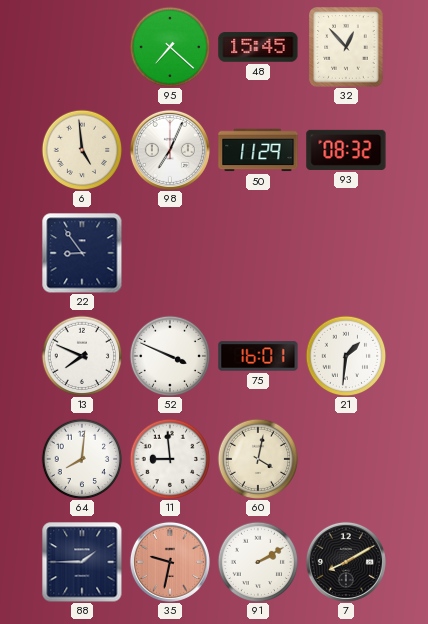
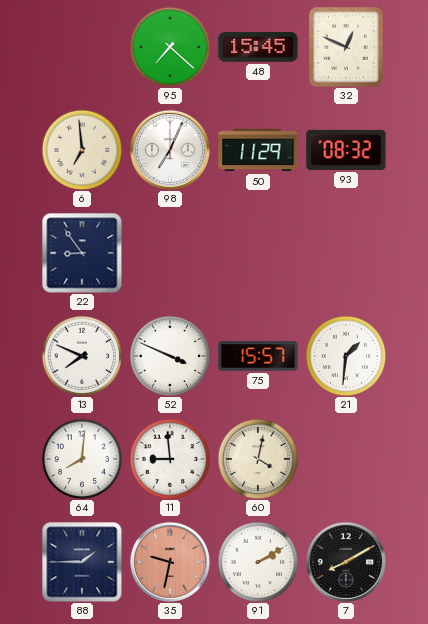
32: 12:53 -> 12:49
6: 4:59 -> 6:59
75: 16:01 -> 15:57
